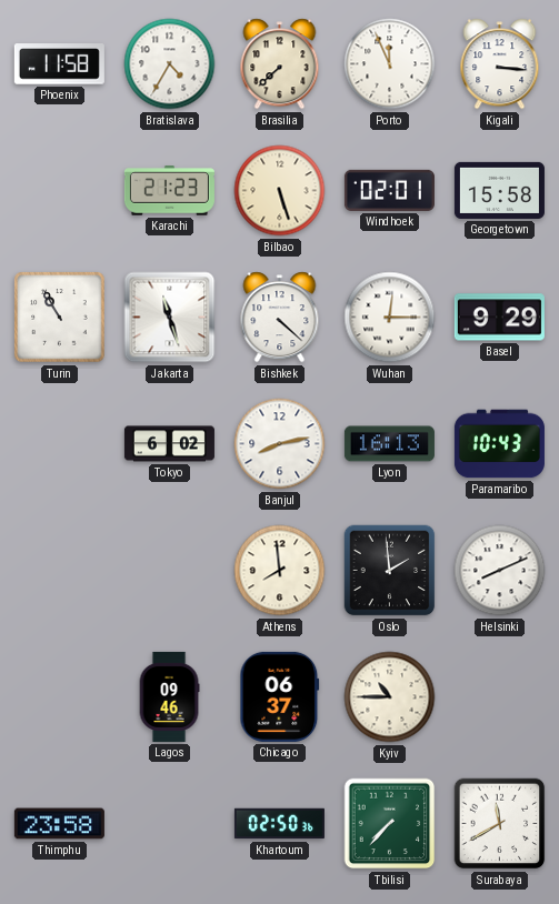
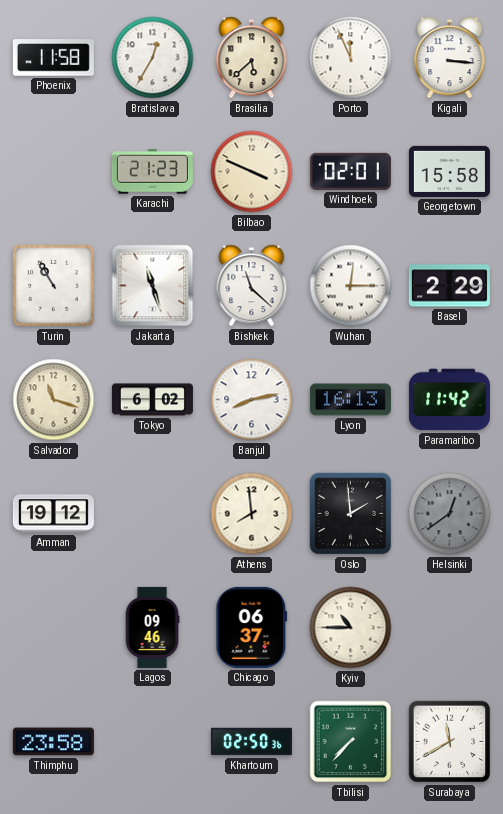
Bratislava: 4:35 -> 12:35
Brasilia: 7:38 -> 5:38
Bilbao: 5:27 -> 3:49
Bishkek: 4:22 -> 11:22
Basel: 9:29 -> 2:29
Salvador: none -> 11:18
Paramaribo: 10:43 -> 11:42
Amman: none -> 19:12
Helsinki: 8:11 -> 12:39
Helsinki dial: white -> grey
